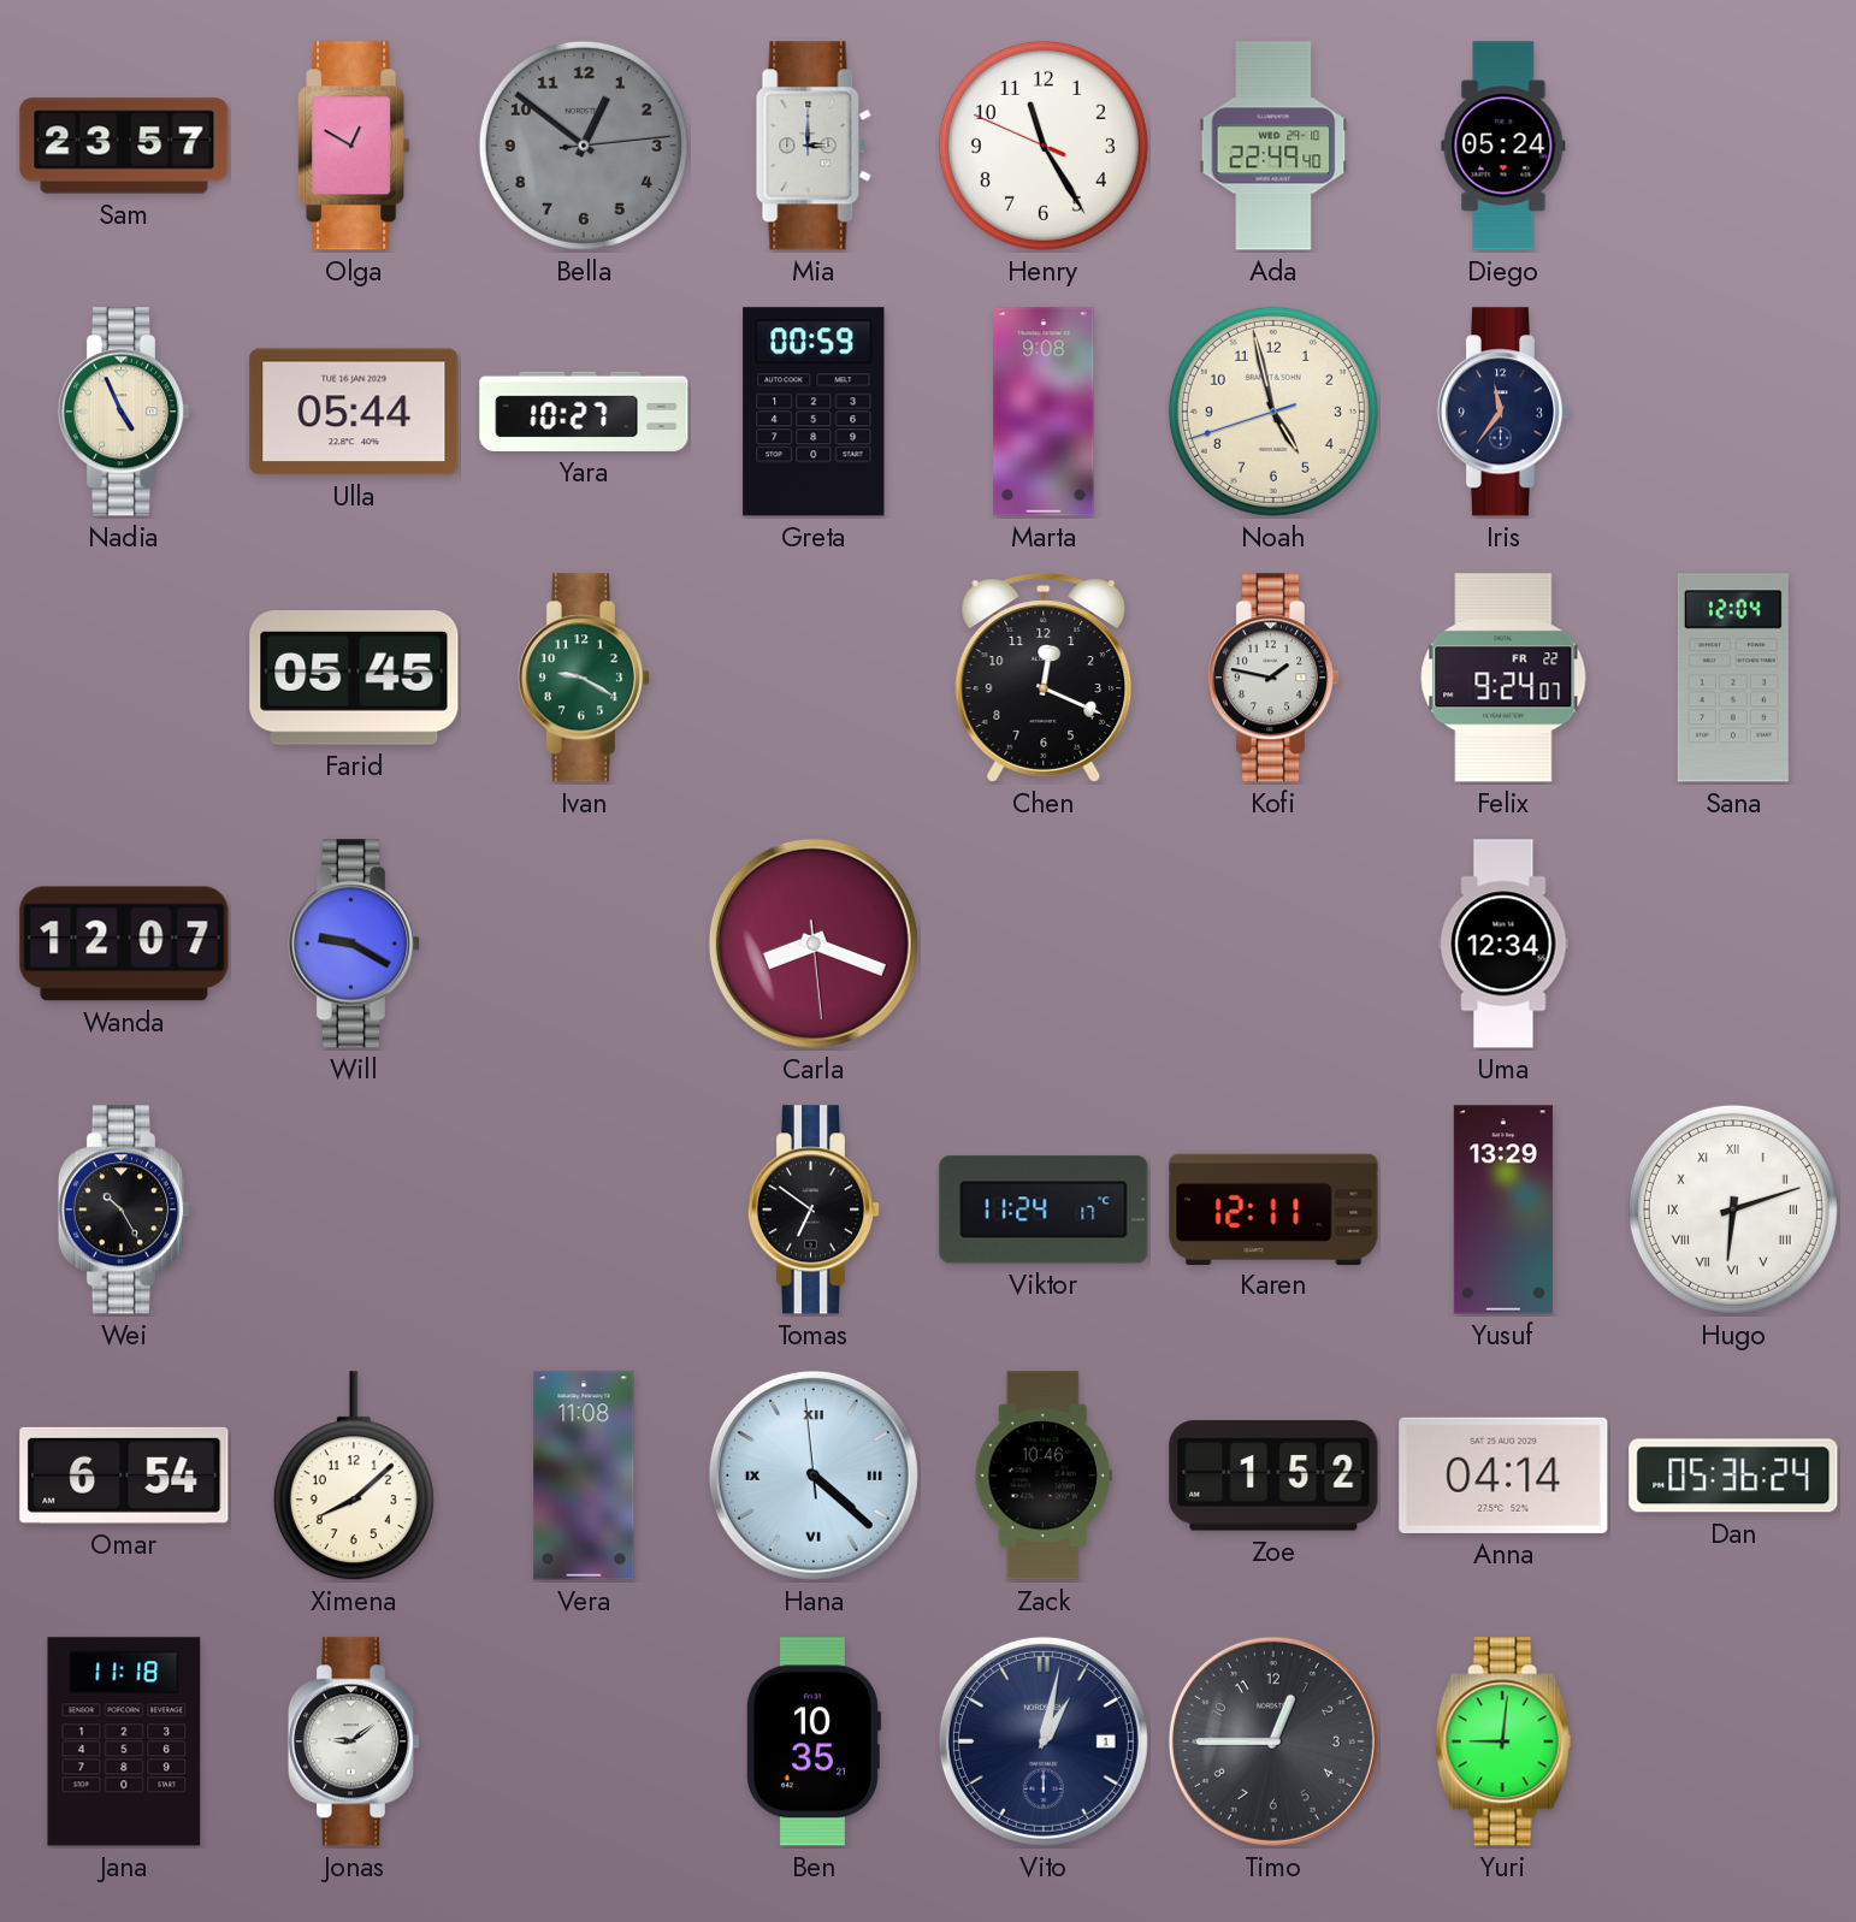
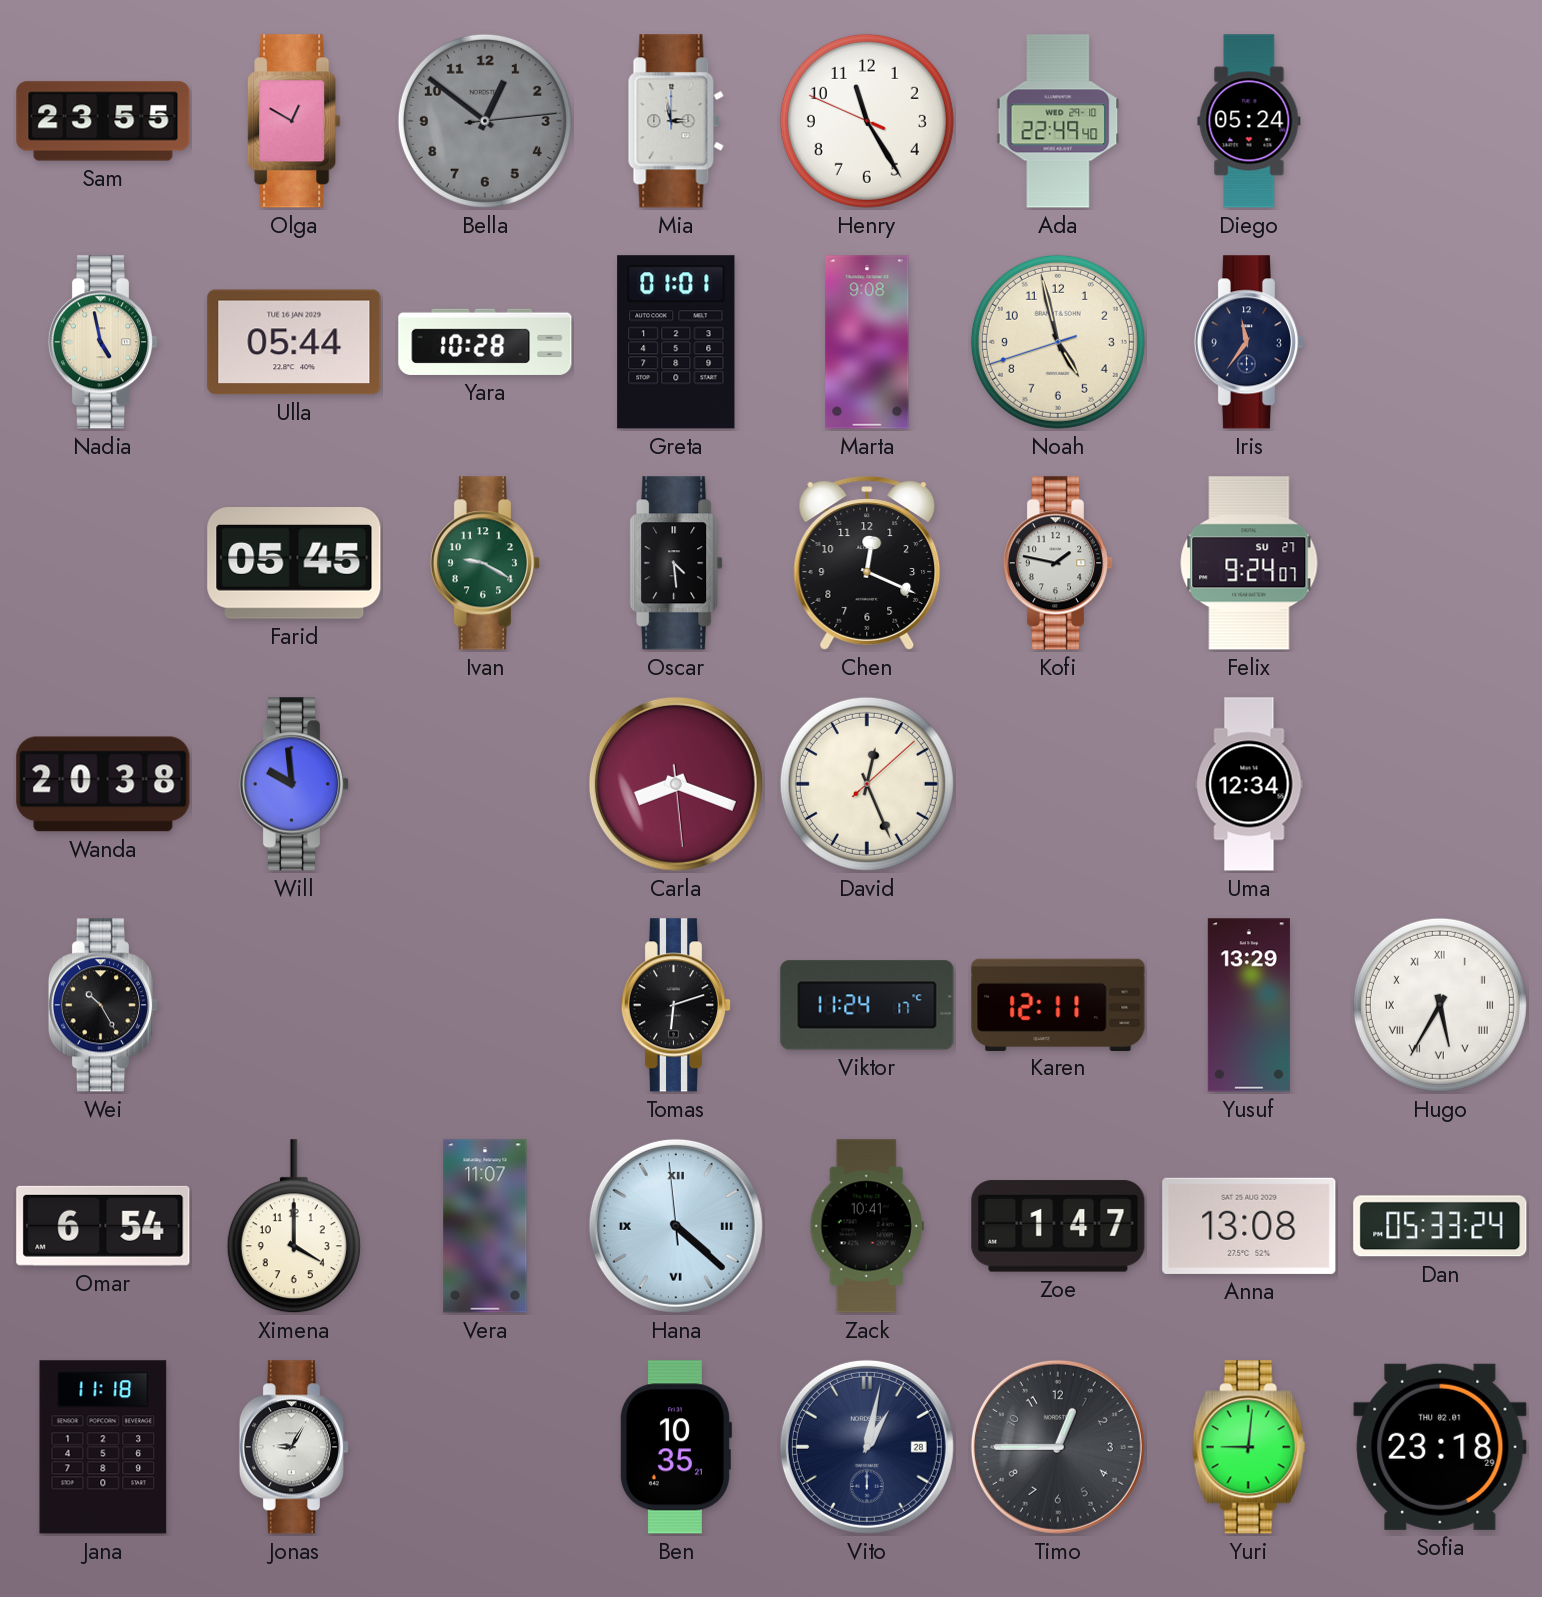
Sam: 23:57 -> 23:55
Mia: 3:00 -> 2:58
Nadia: 4:56 -> 4:58
Yara: 10:27 -> 10:28
Greta: 00:59 -> 01:01
Oscar: none -> 4:29
Felix date: FR 22 -> SU 27
Sana: 12:04 -> none
Wanda: 12:07 -> 20:38
Will: 9:20 -> 9:59
David: none -> 12:26
Tomas: 6:51 -> 6:12
Hugo: 6:12 -> 5:35
Ximena: 8:08 -> 4:00
Vera: 11:08 -> 11:07
Zack: 10:46 -> 10:41
Zoe: 1:52 -> 1:47
Anna: 04:14 -> 13:08
Dan: 05:36 -> 05:33
Jonas: 9:09 -> 9:05
Vito date: 1 -> 28
Sofia: none -> 23:18
